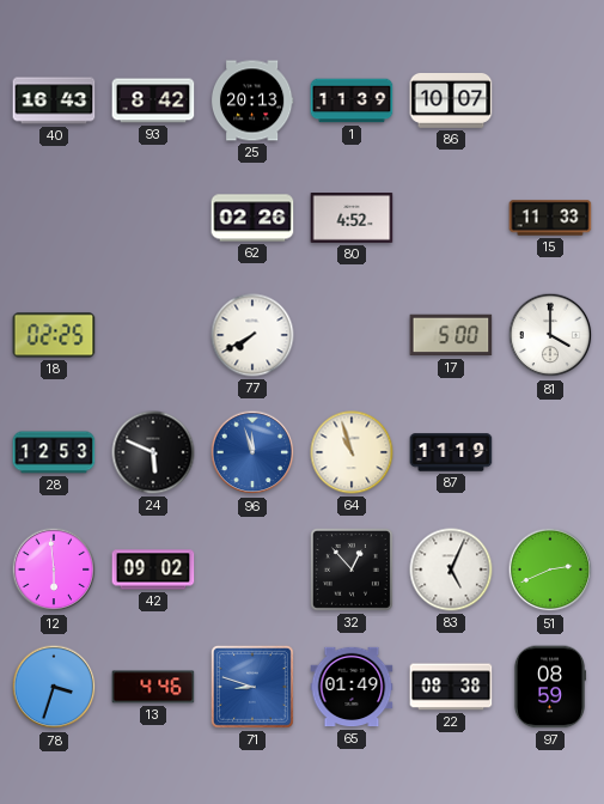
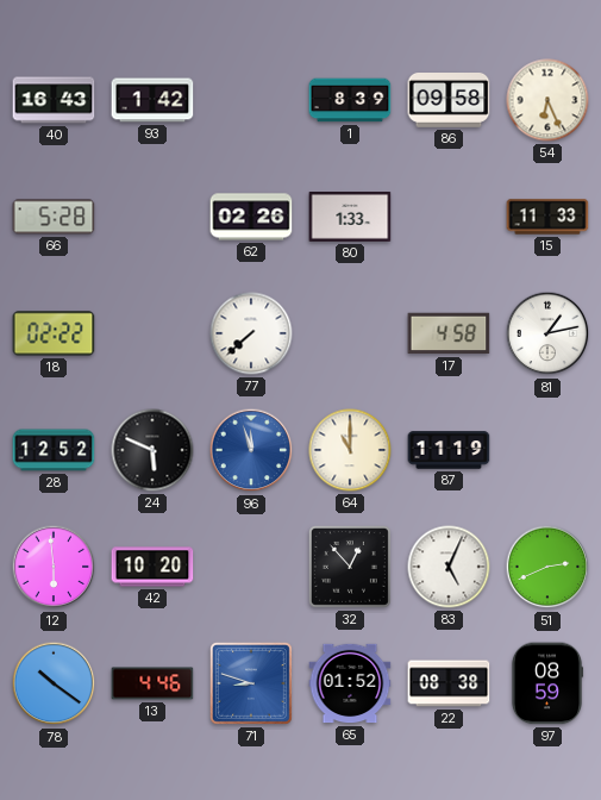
93: 8:42 -> 1:42
25: 20:13 -> none
1: 11:39 -> 8:39
86: 10:07 -> 09:58
54: none -> 6:26
66: none -> 5:28
80: 4:52 -> 1:33
18: 02:25 -> 02:22
77: 7:40 -> 7:38
17: 5:00 -> 4:58
81: 4:00 -> 1:13
28: 12:53 -> 12:52
64: 10:57 -> 11:00
42: 09:02 -> 10:20
78: 3:33 -> 10:21
65: 01:49 -> 01:52
